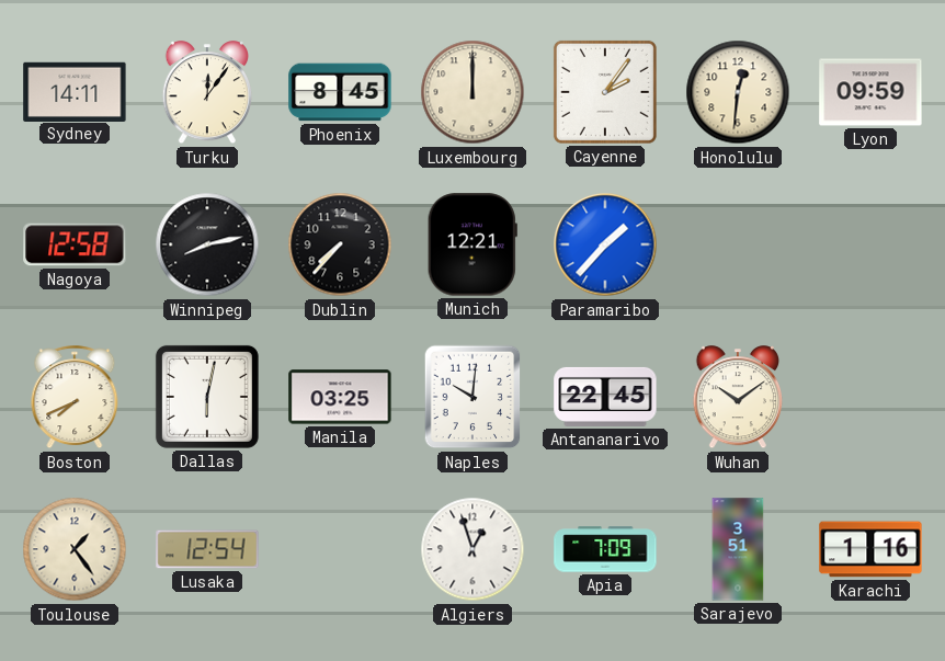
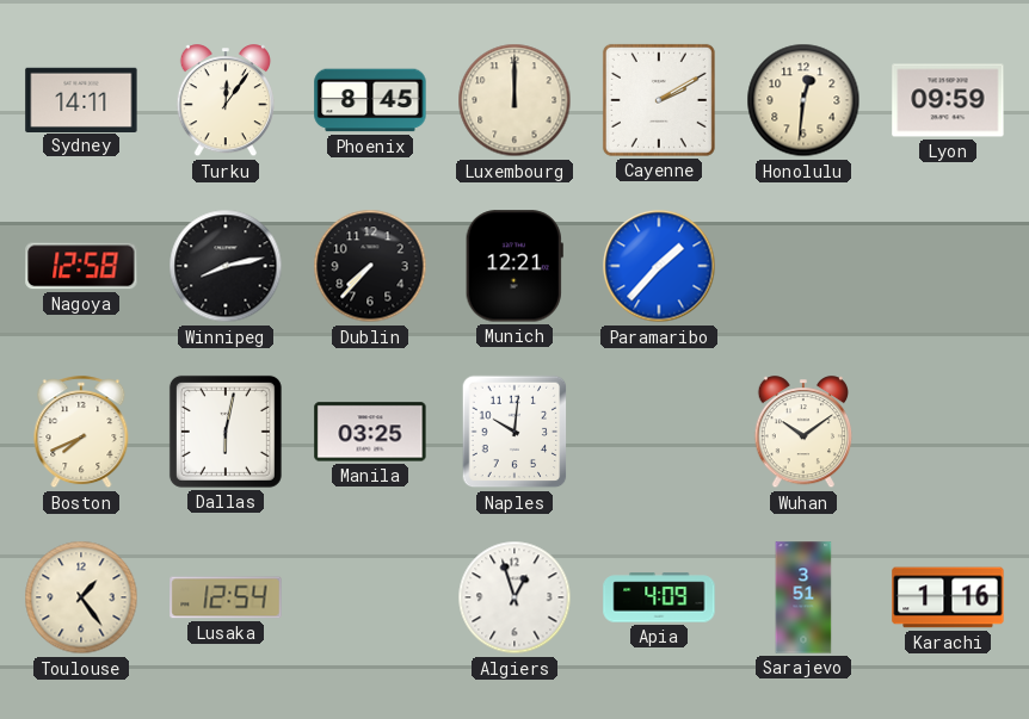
Cayenne: 2:06 -> 2:10
Antananarivo: 22:45 -> none
Apia: 7:09 -> 4:09
